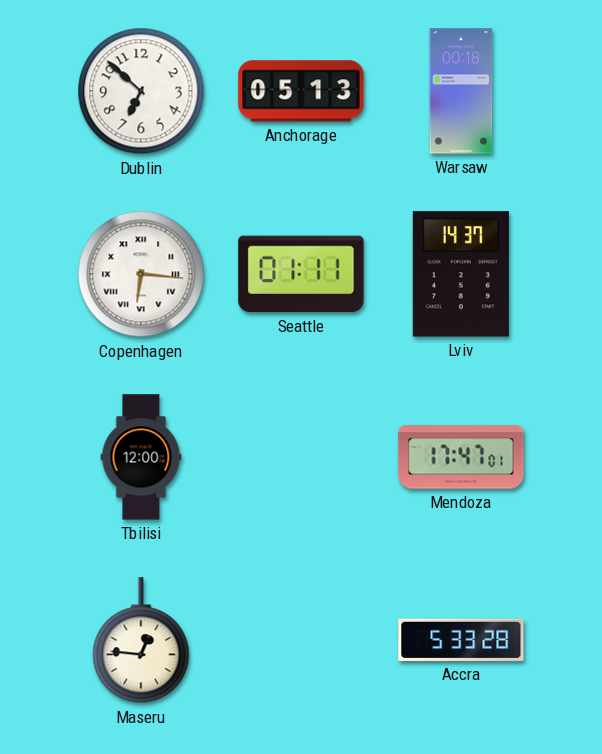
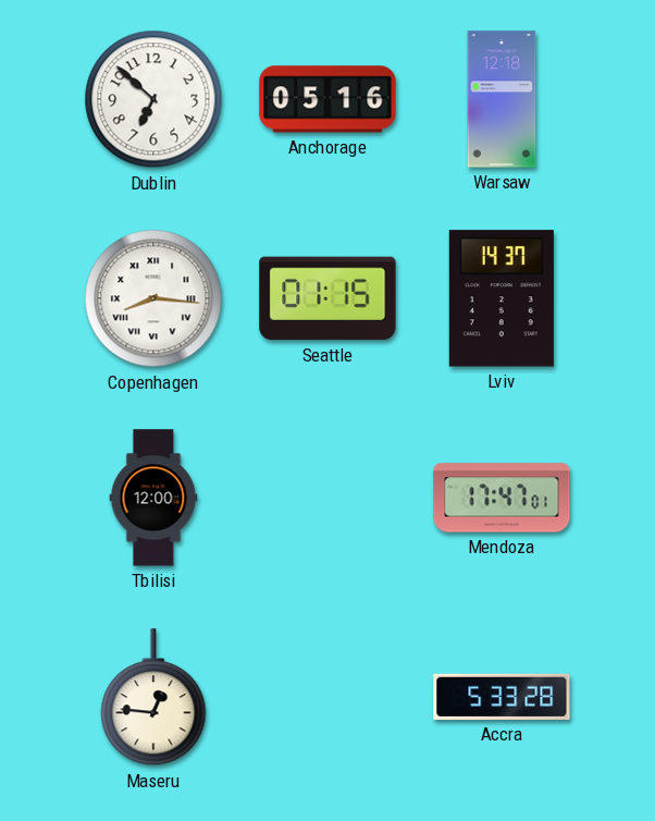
Anchorage: 05:13 -> 05:16
Warsaw: 00:18 -> 12:18
Copenhagen: 6:16 -> 8:16
Seattle: 01:11 -> 01:15
